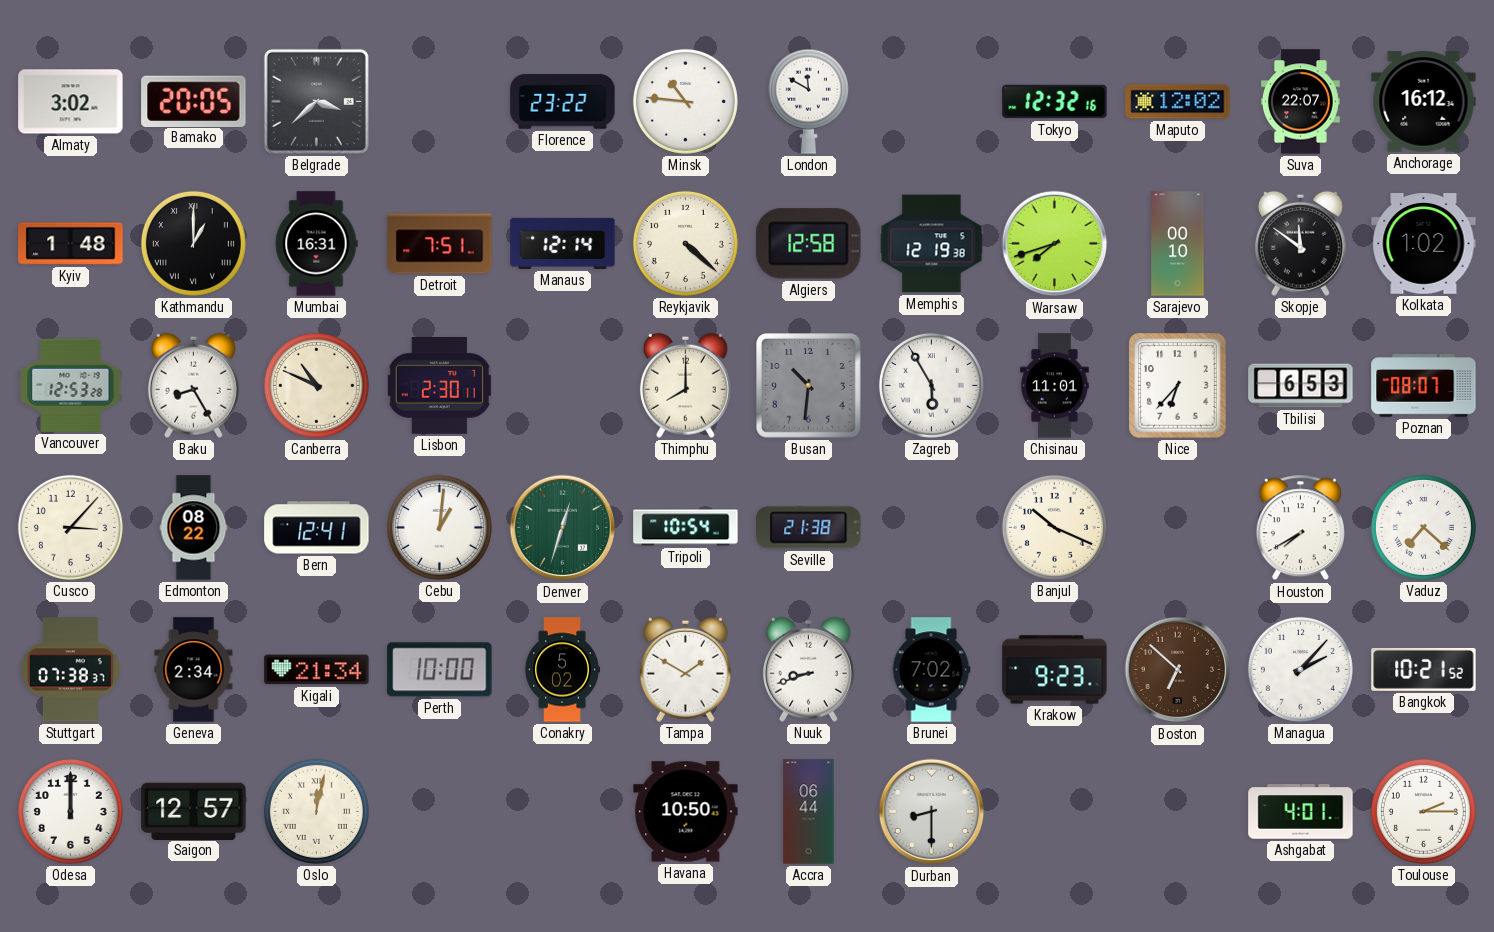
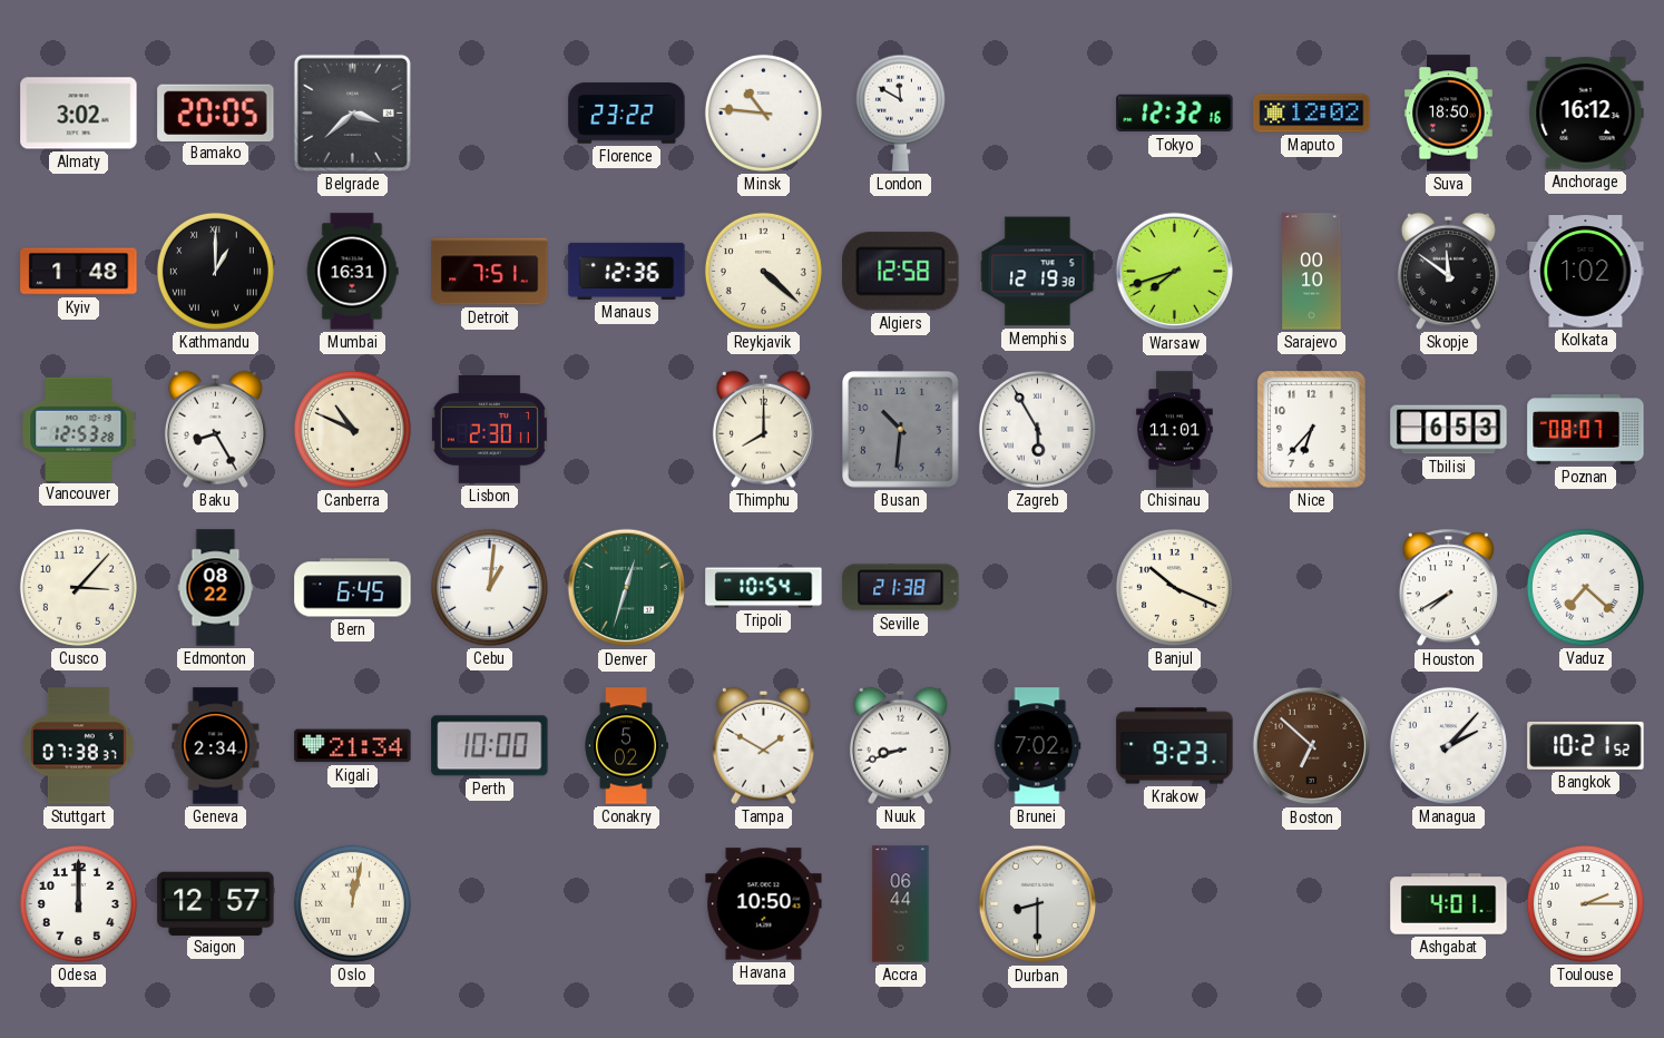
Suva: 22:07 -> 18:50
Manaus: 12:14 -> 12:36
Bern: 12:41 -> 6:45
